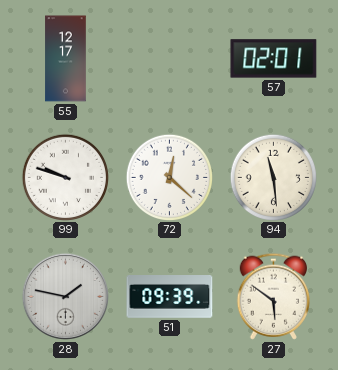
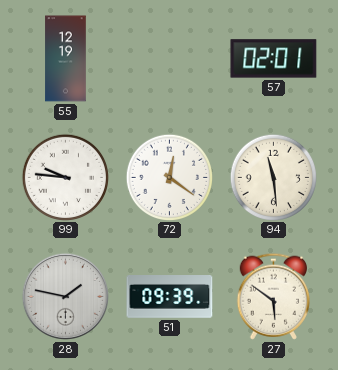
55: 12:17 -> 12:19
99: 9:48 -> 9:46
72: 12:22 -> 12:21
